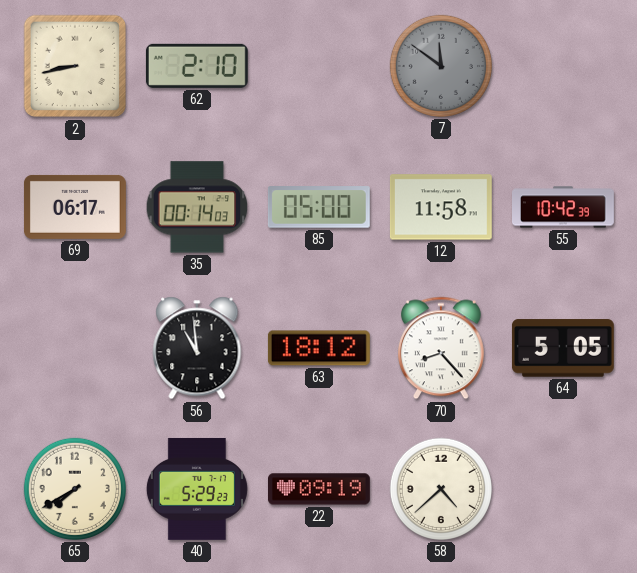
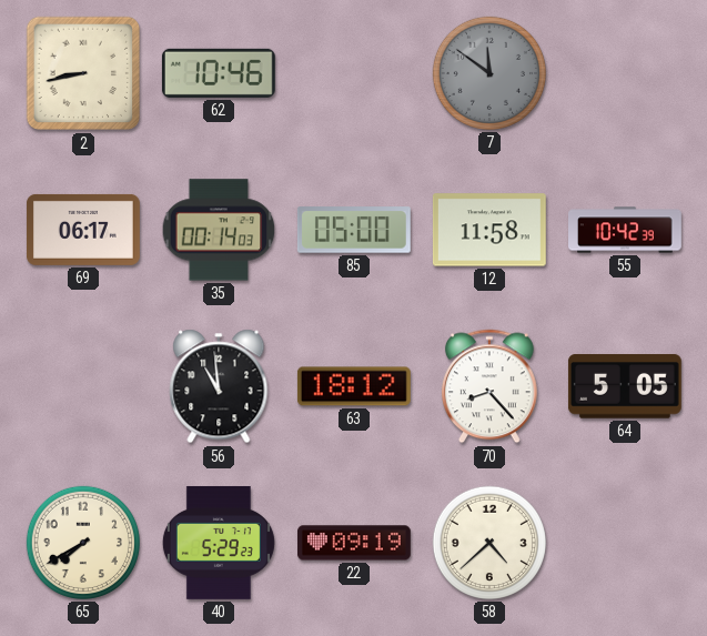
62: 2:10 -> 10:46
